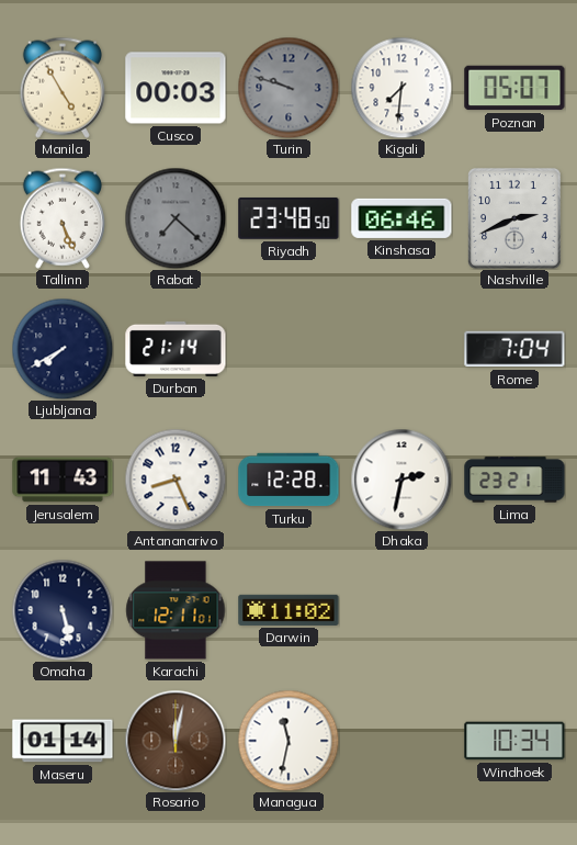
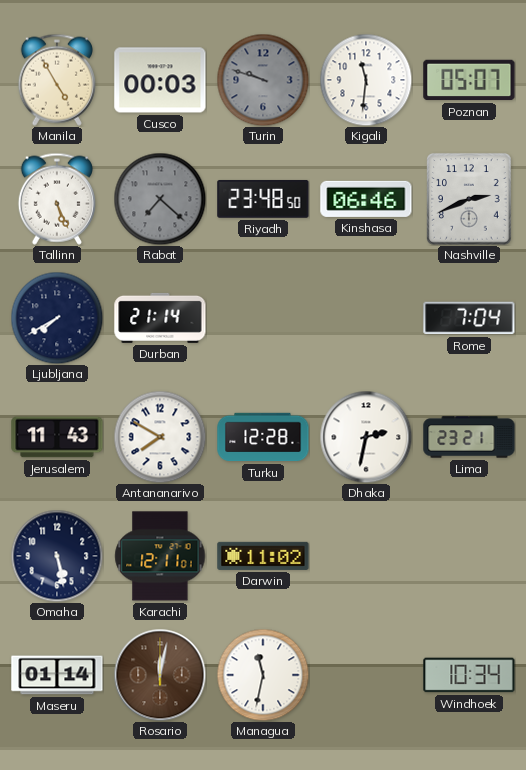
Kigali: 7:31 -> 11:31
Antananarivo: 8:26 -> 7:50
